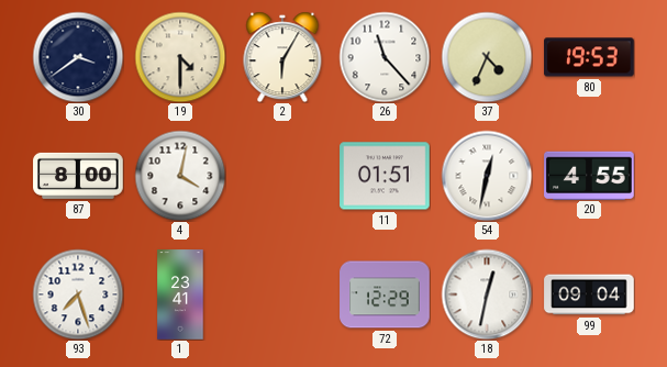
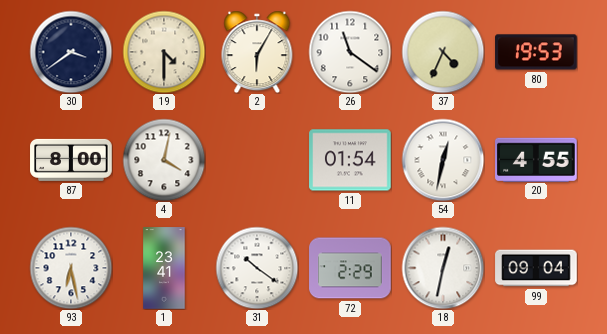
26: 11:23 -> 11:21
11: 01:51 -> 01:54
93: 7:27 -> 6:28
31: none -> 10:21
72: 12:29 -> 2:29
